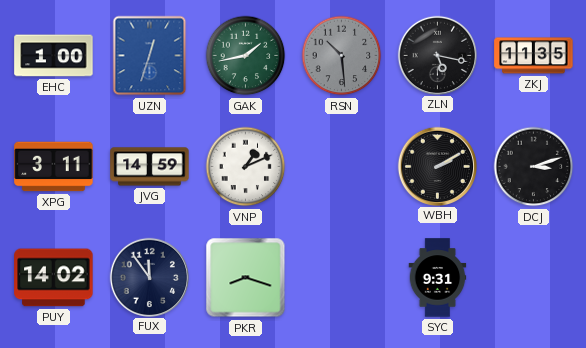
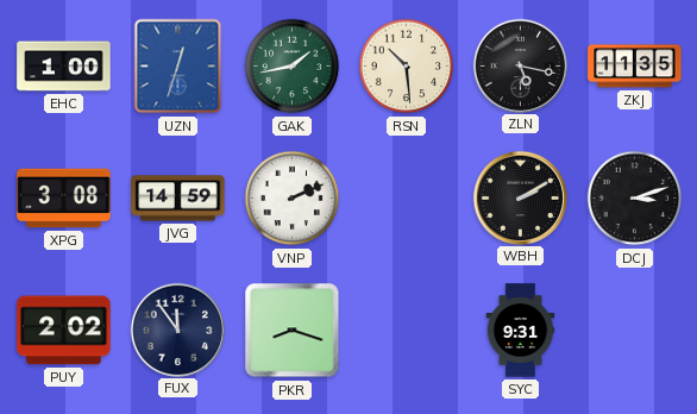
RSN dial: grey -> cream
XPG: 3:11 -> 3:08
VNP: 1:11 -> 2:11
PUY: 14:02 -> 2:02
